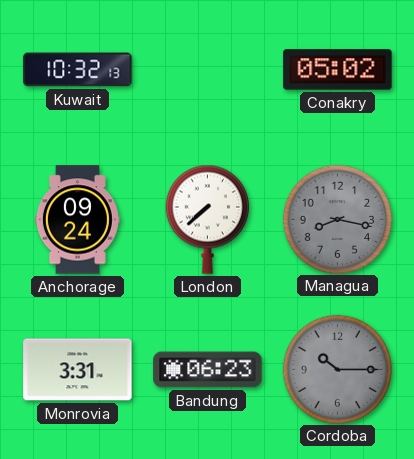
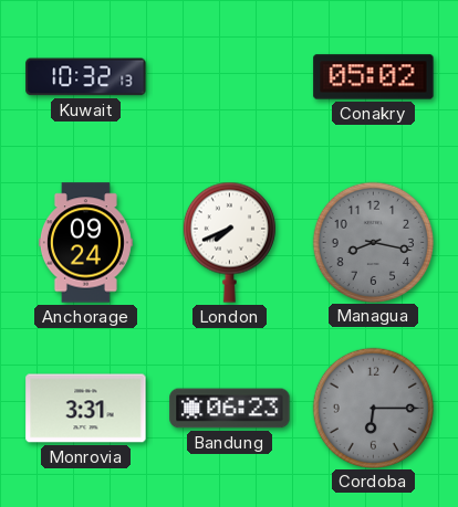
London: 7:38 -> 7:41
Cordoba: 10:15 -> 6:15
